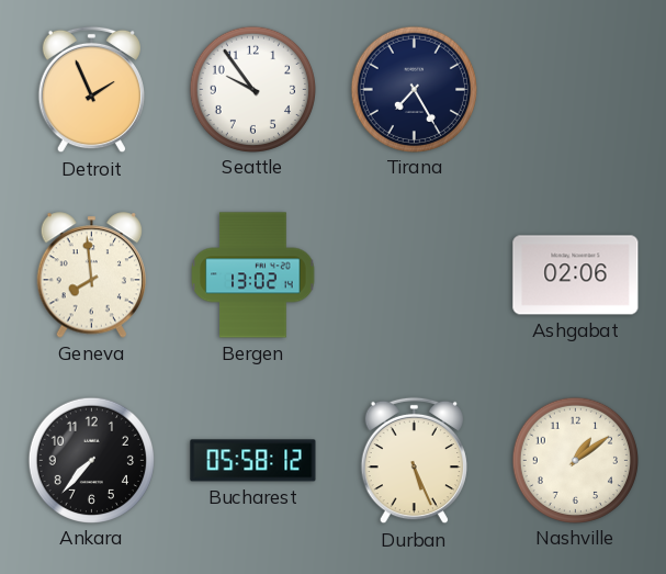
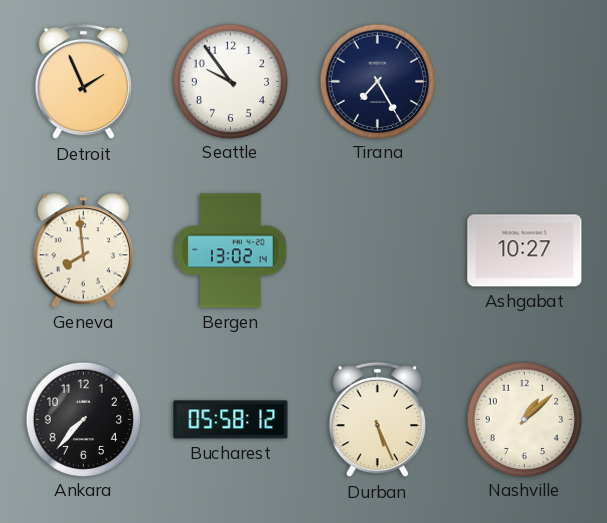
Ashgabat: 02:06 -> 10:27
Nashville: 1:09 -> 1:08
